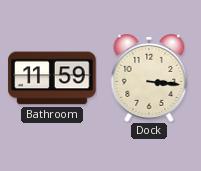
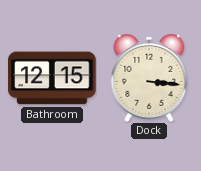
Bathroom: 11:59 -> 12:15
